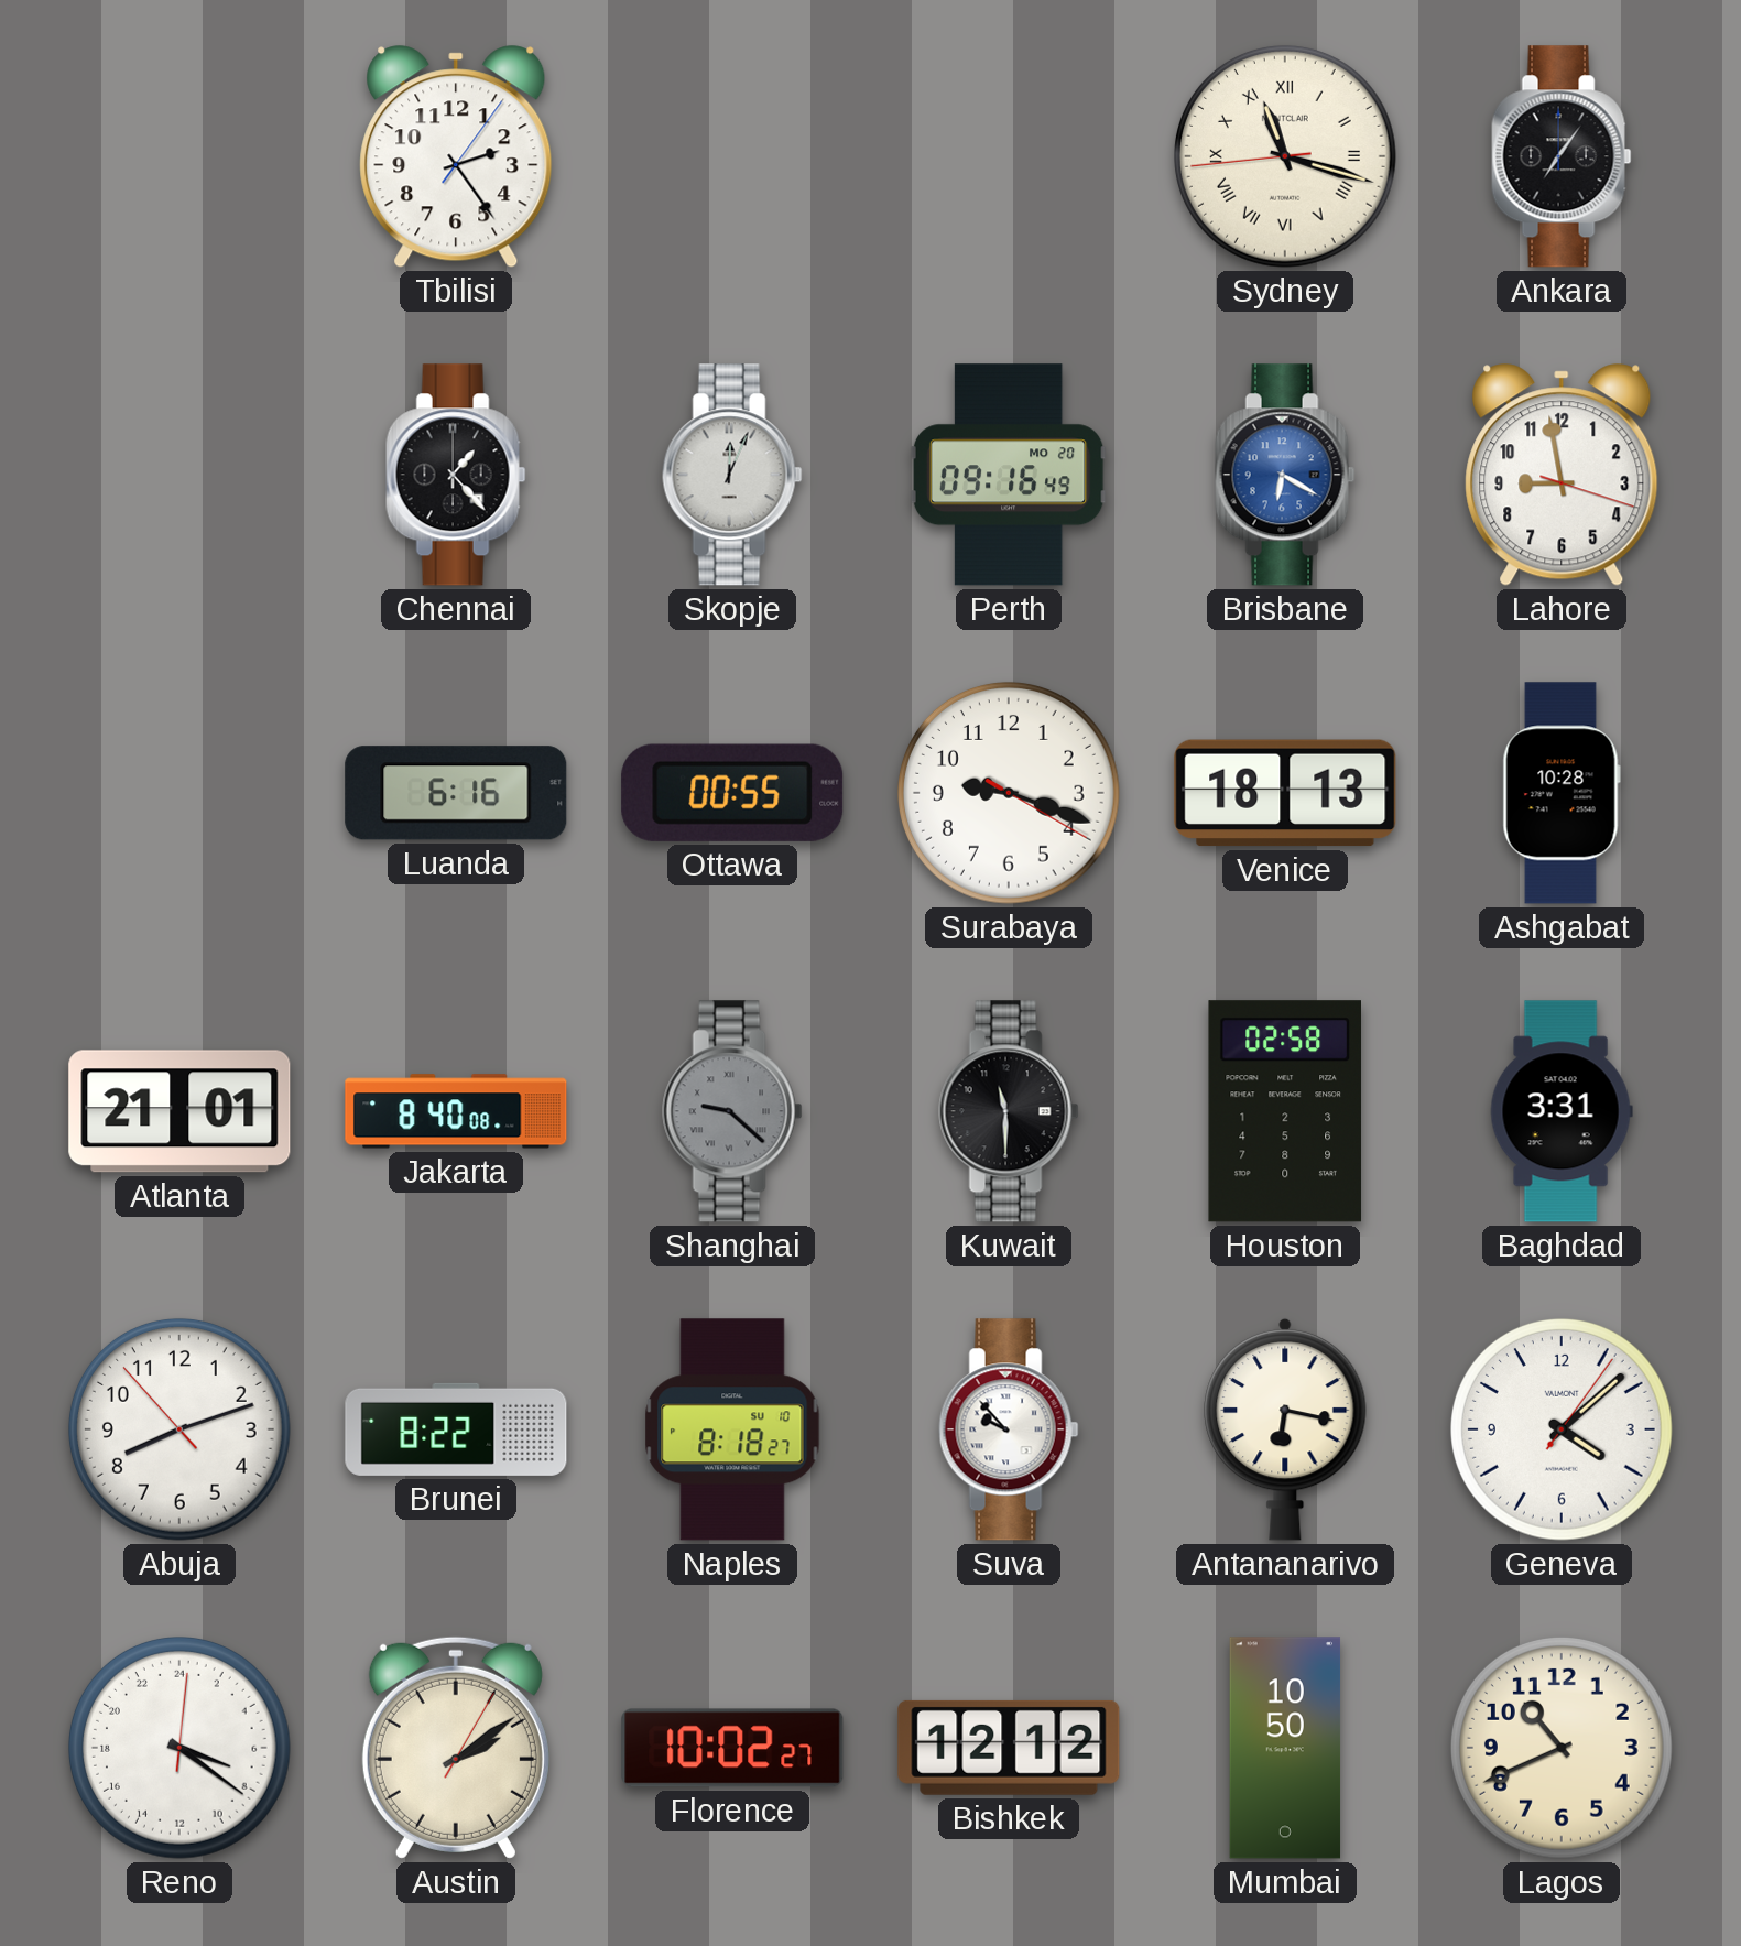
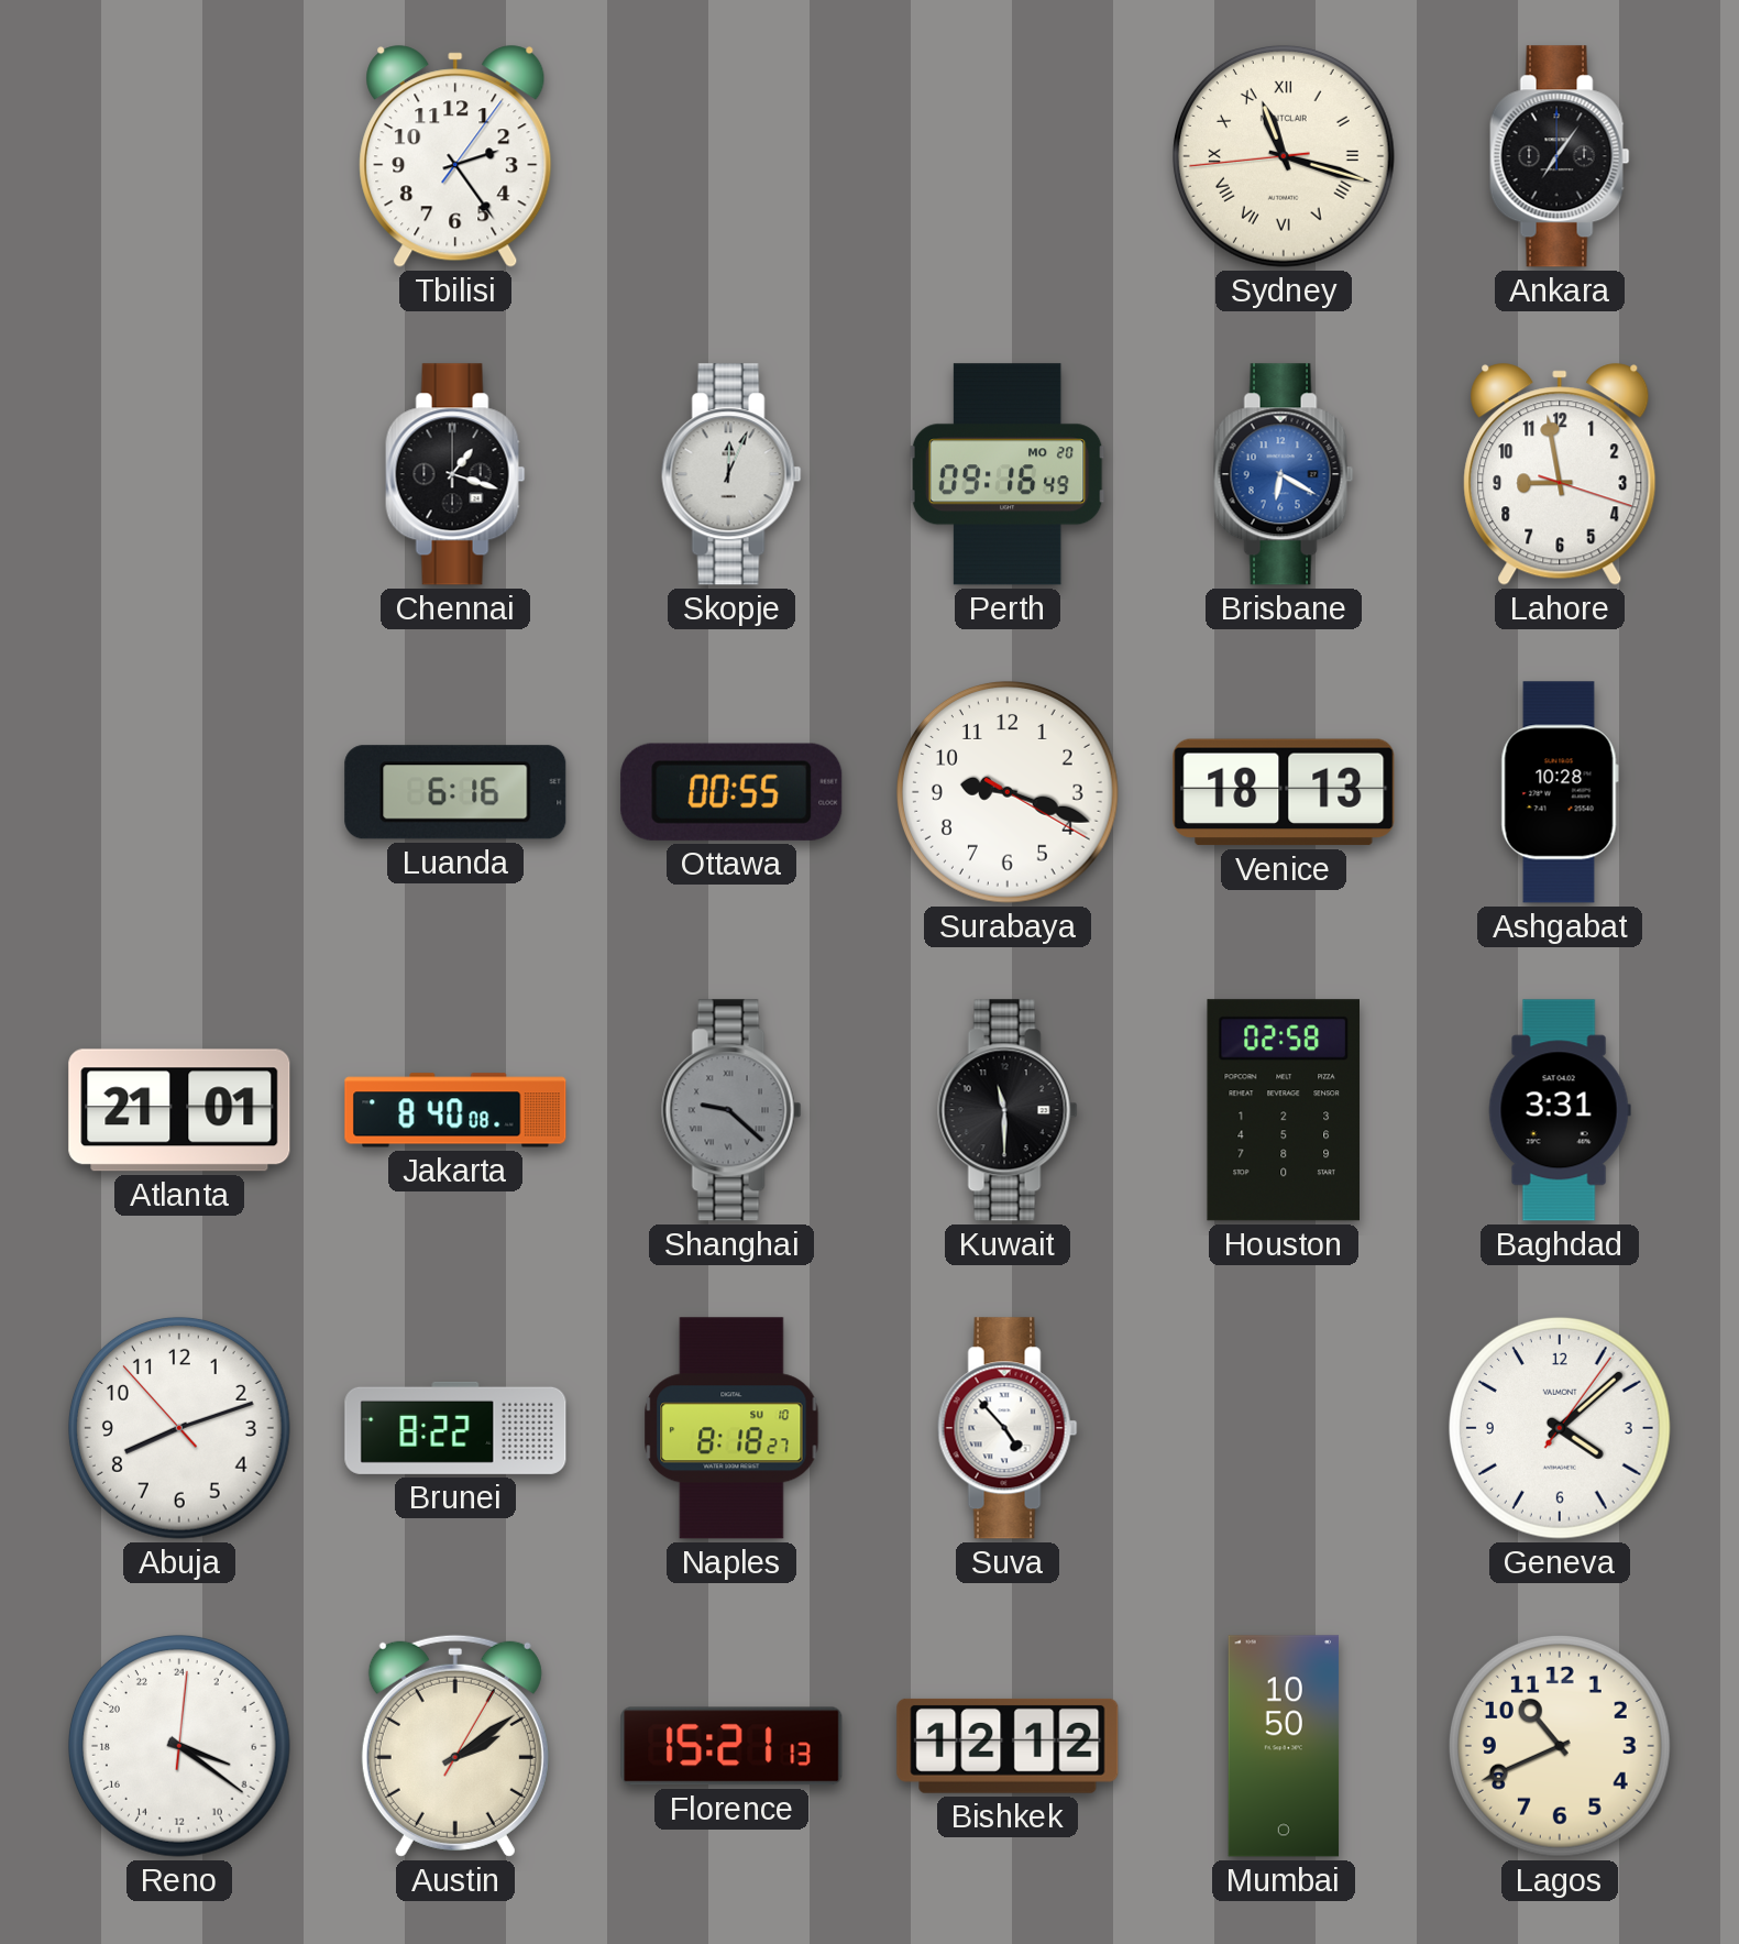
Chennai: 1:23 -> 1:18
Suva: 9:53 -> 4:53
Antananarivo: 6:17 -> none
Florence: 10:02 -> 15:21
